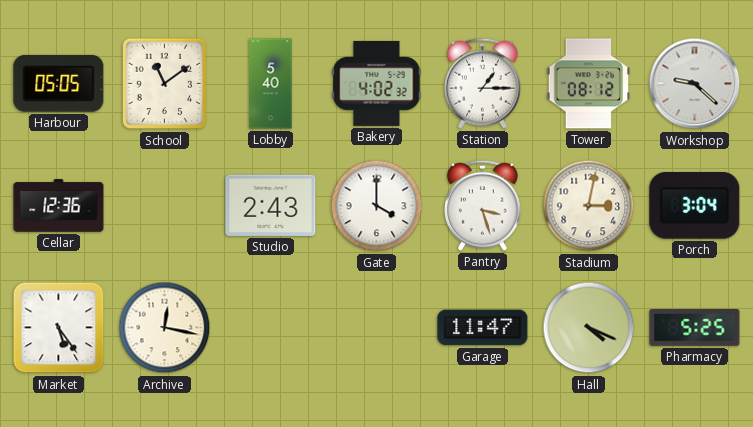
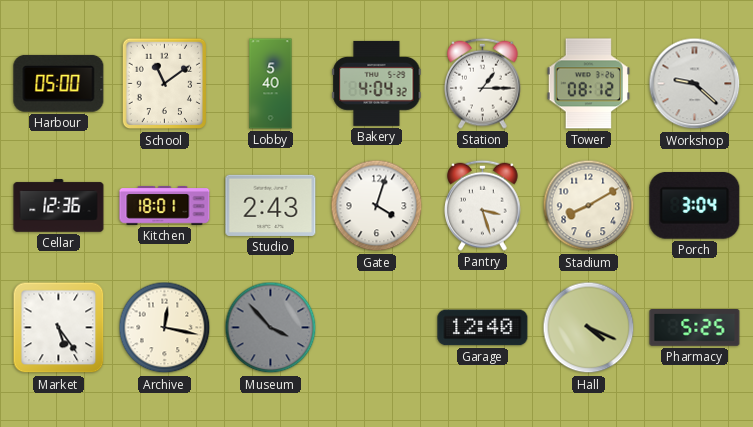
Harbour: 05:05 -> 05:00
Bakery: 4:02 -> 4:04
Kitchen: none -> 18:01
Gate: 4:00 -> 4:03
Stadium: 3:02 -> 8:10
Museum: none -> 3:53
Garage: 11:47 -> 12:40
